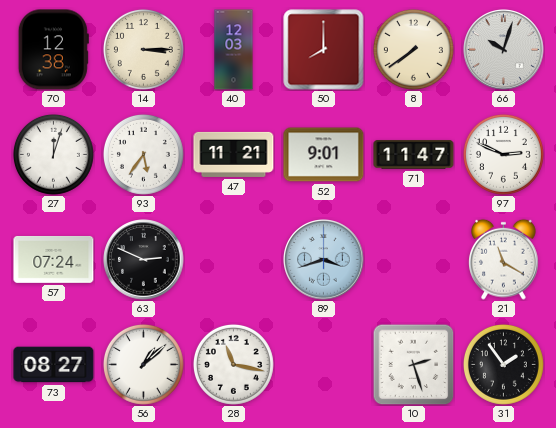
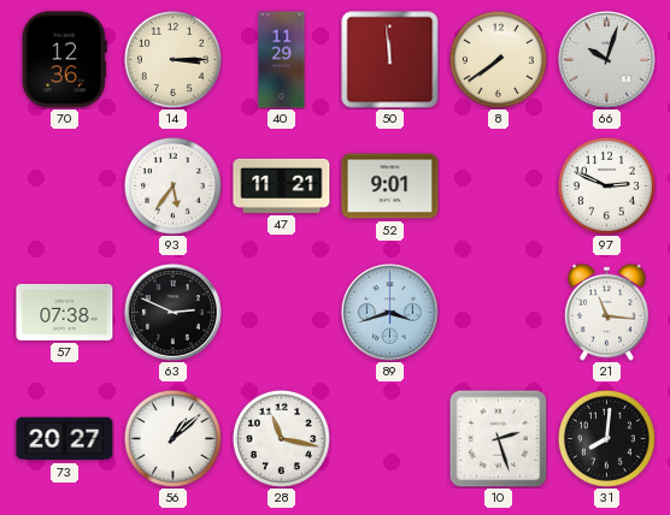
70: 12:38 -> 12:36
40: 12:03 -> 11:29
50: 8:00 -> 11:59
27: 12:03 -> none
71: 11:47 -> none
57: 07:24 -> 07:38
21: 11:20 -> 11:16
73: 08:27 -> 20:27
31: 1:54 -> 8:01
